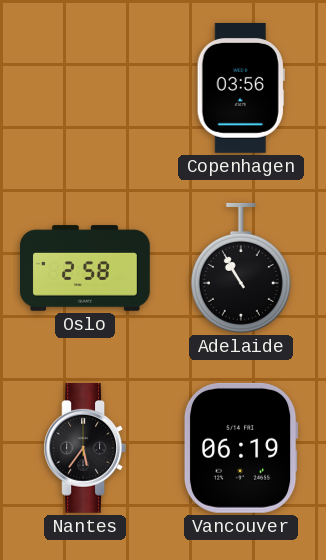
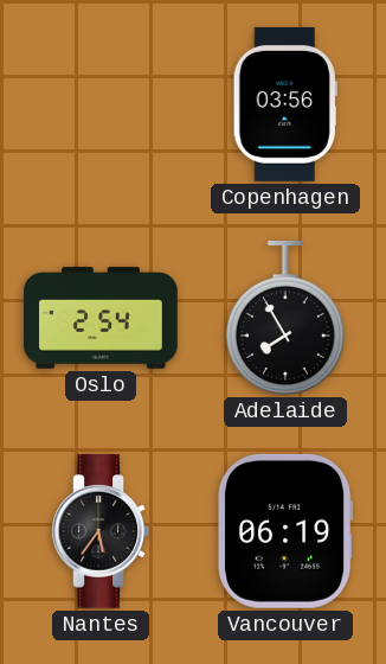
Oslo: 2:58 -> 2:54
Adelaide: 10:55 -> 7:55
